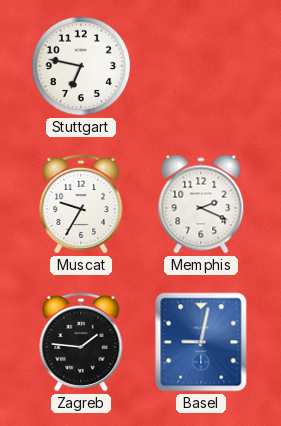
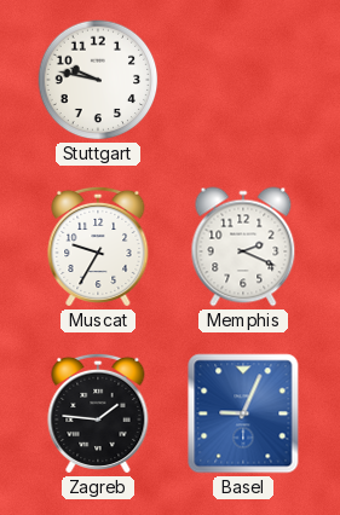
Stuttgart: 6:47 -> 9:47
Basel: 9:02 -> 9:04
